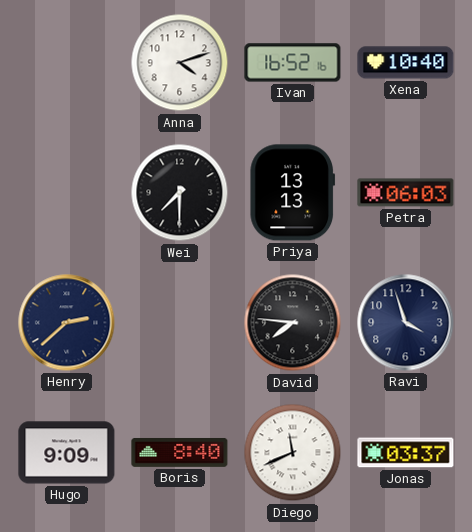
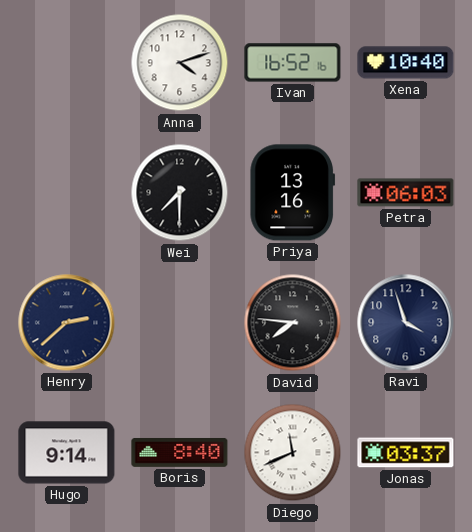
Priya: 13:13 -> 13:16
Hugo: 9:09 -> 9:14
